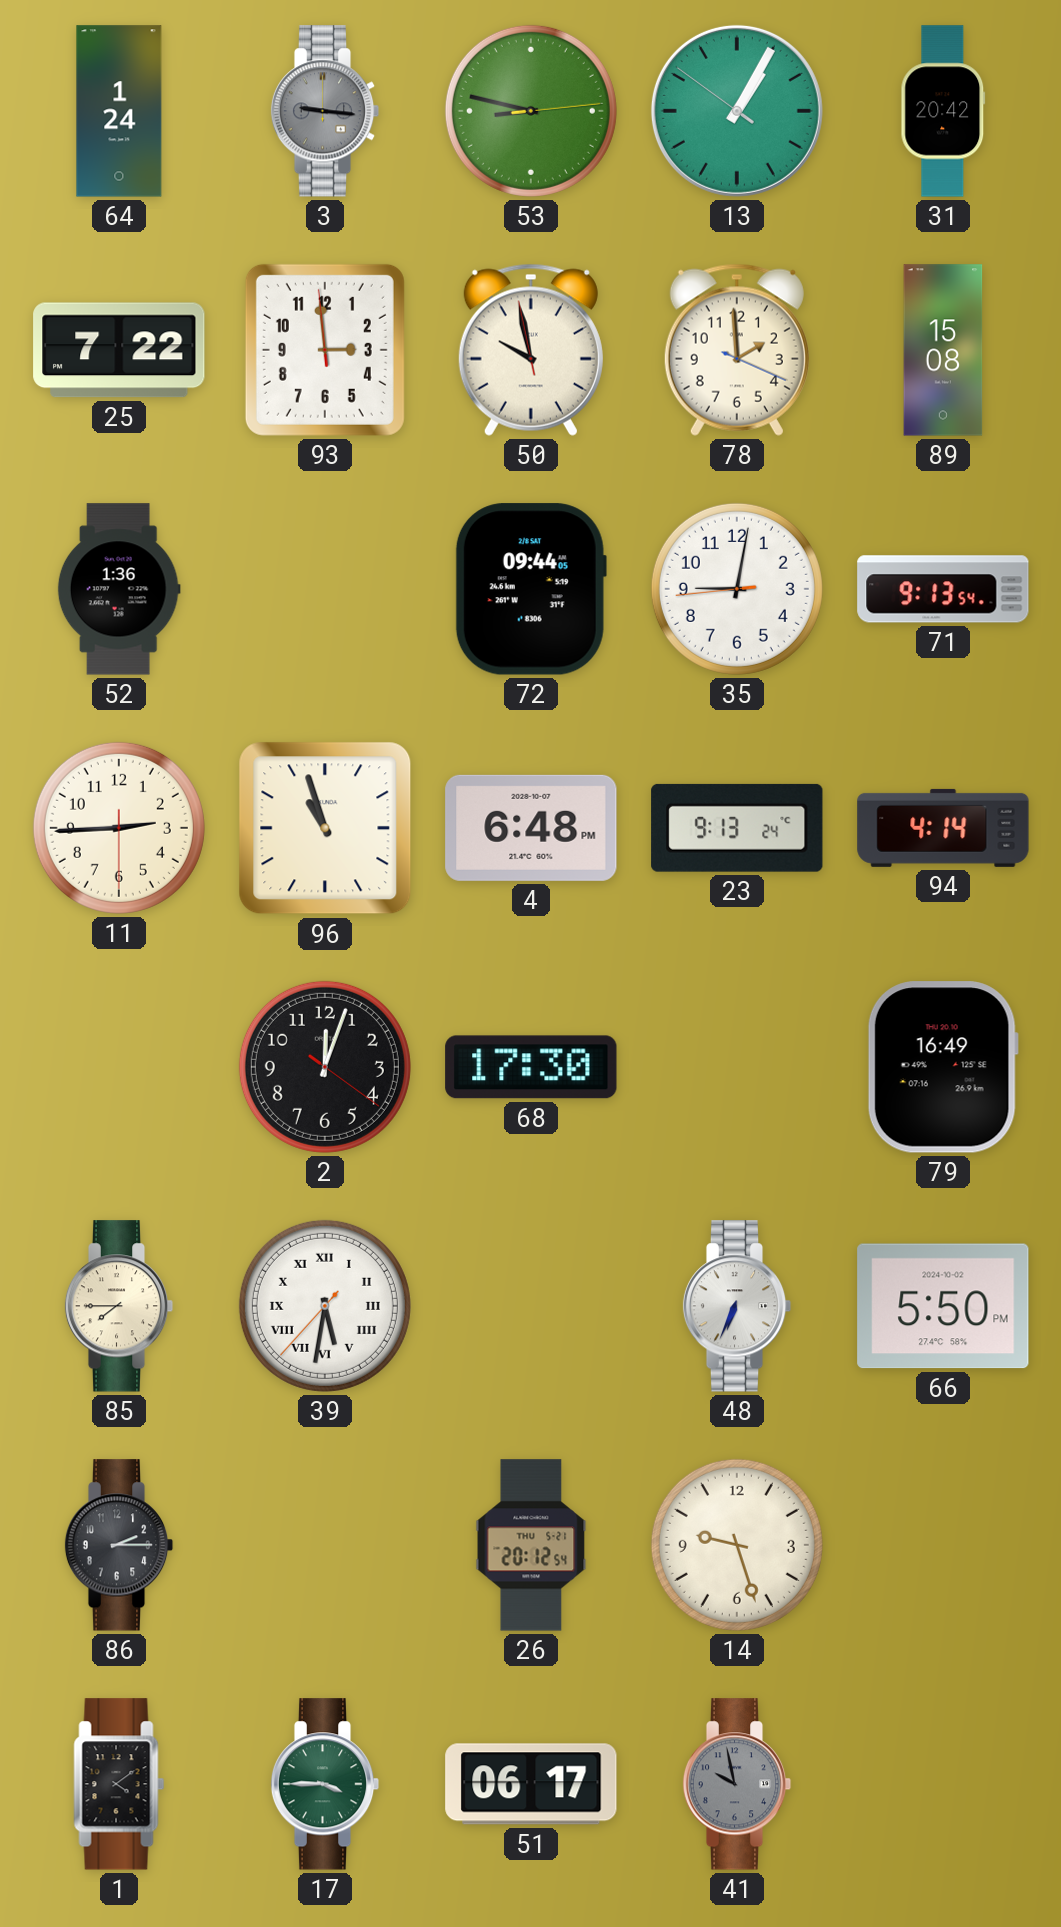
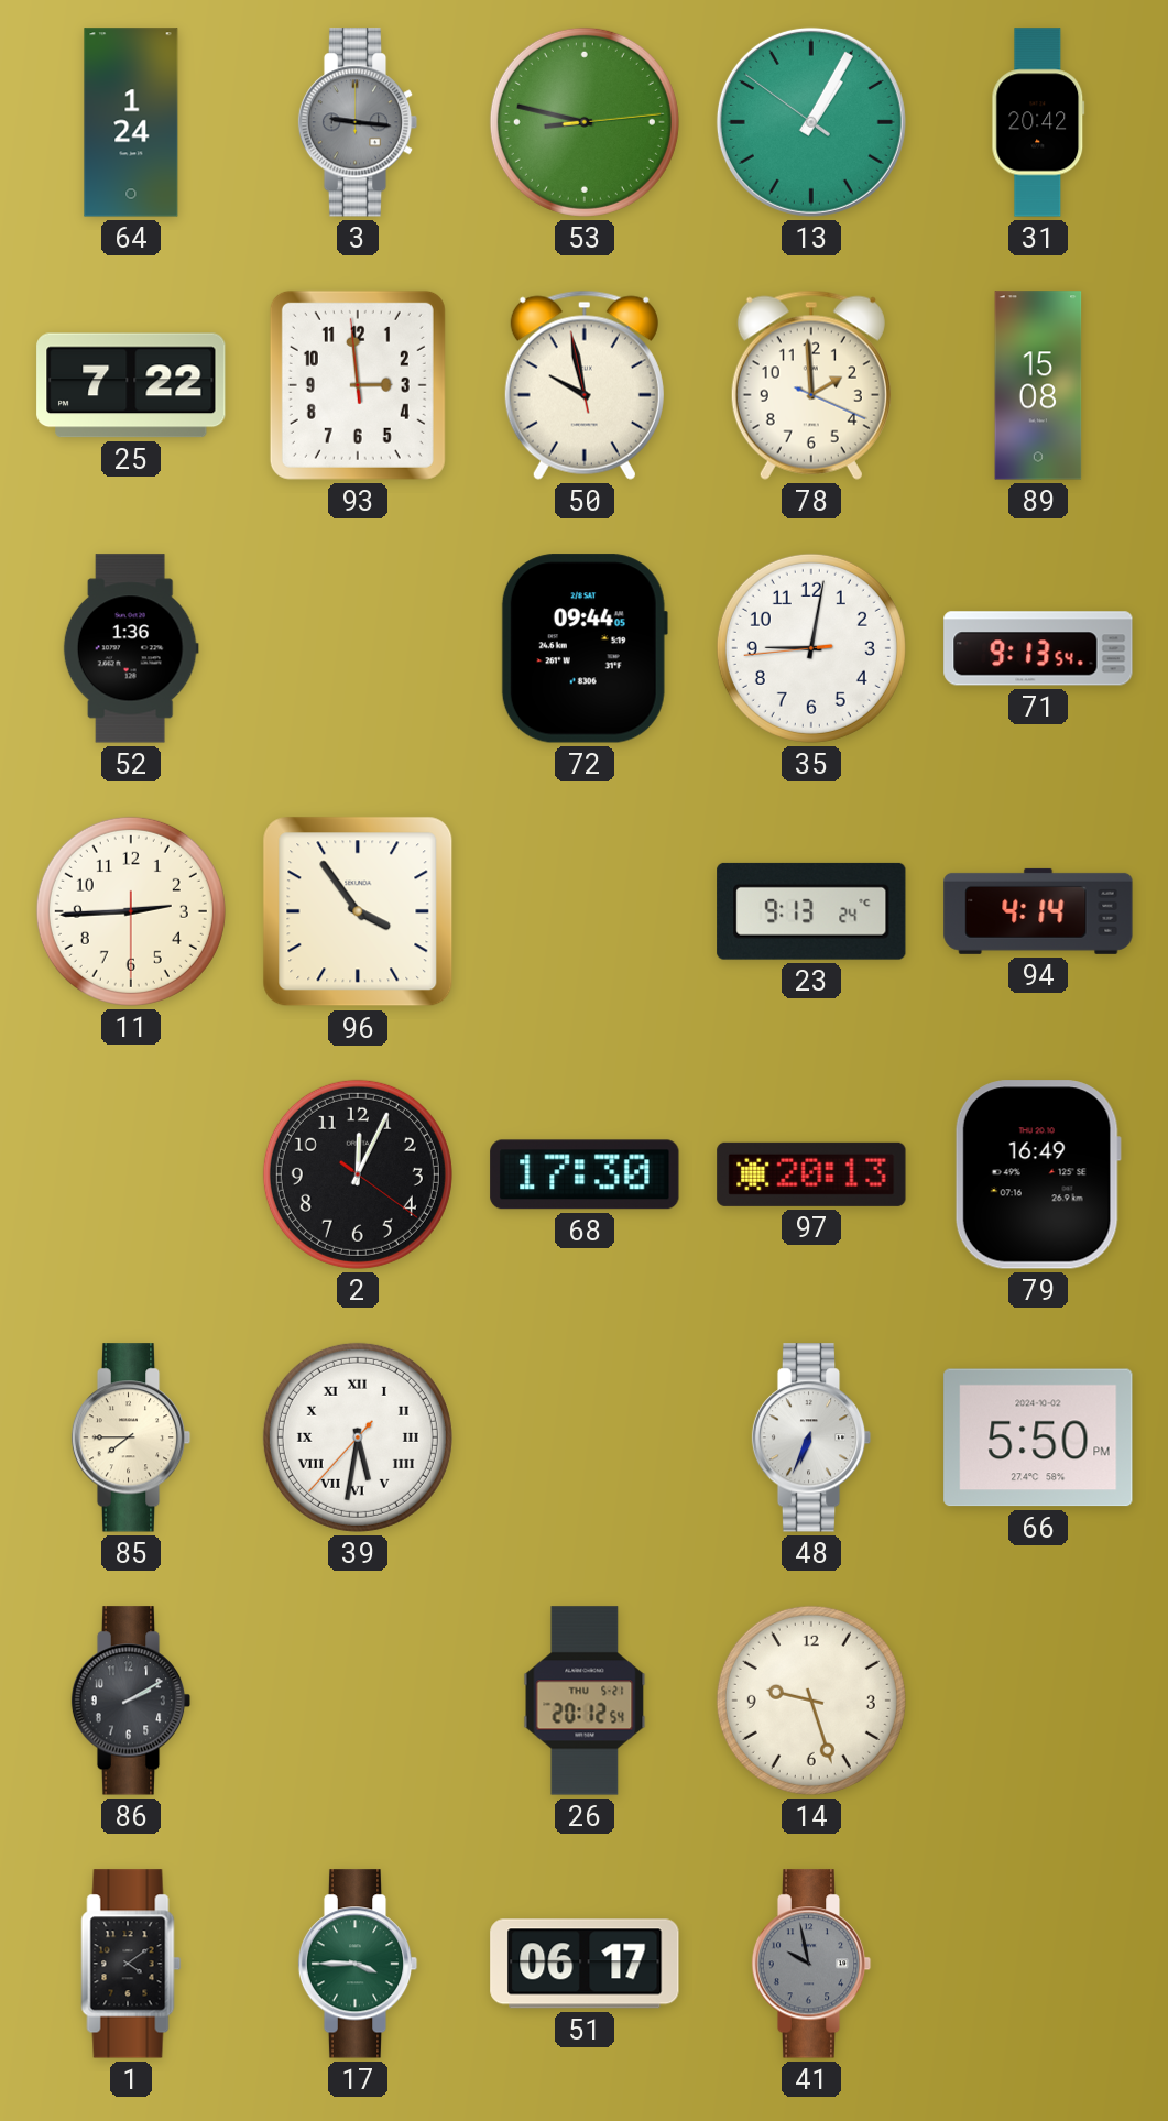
96: 10:57 -> 3:54
4: 6:48 -> none
2: 12:03 -> 12:04
97: none -> 20:13
86: 2:15 -> 2:10
